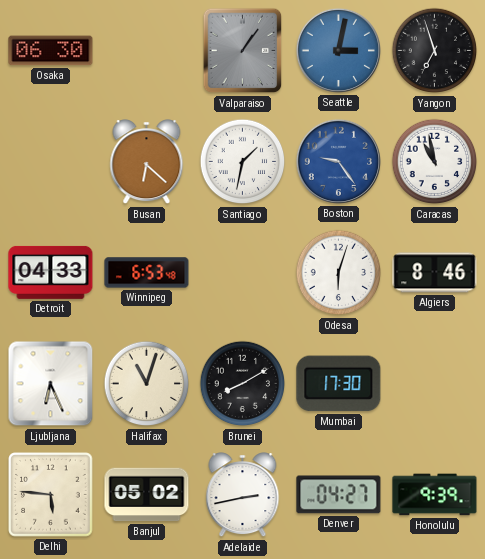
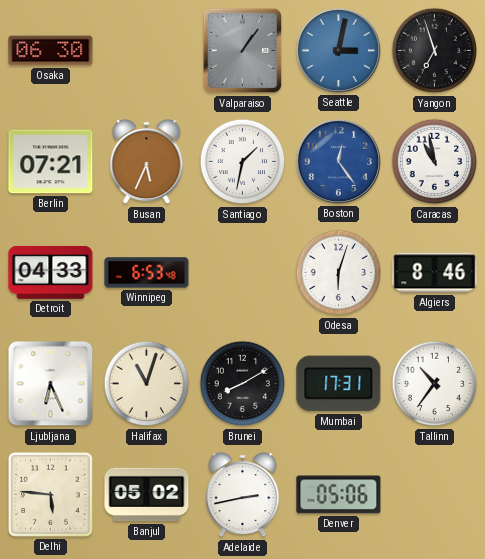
Berlin: none -> 07:21
Busan: 6:22 -> 5:34
Boston: 9:24 -> 12:24
Mumbai: 17:30 -> 17:31
Tallinn: none -> 10:36
Denver: 04:27 -> 05:06
Honolulu: 9:39 -> none
